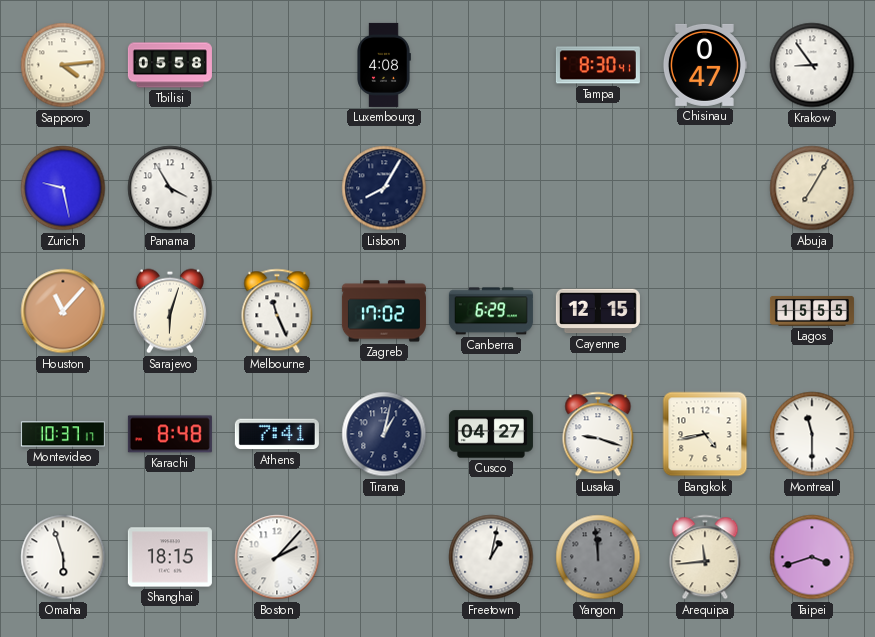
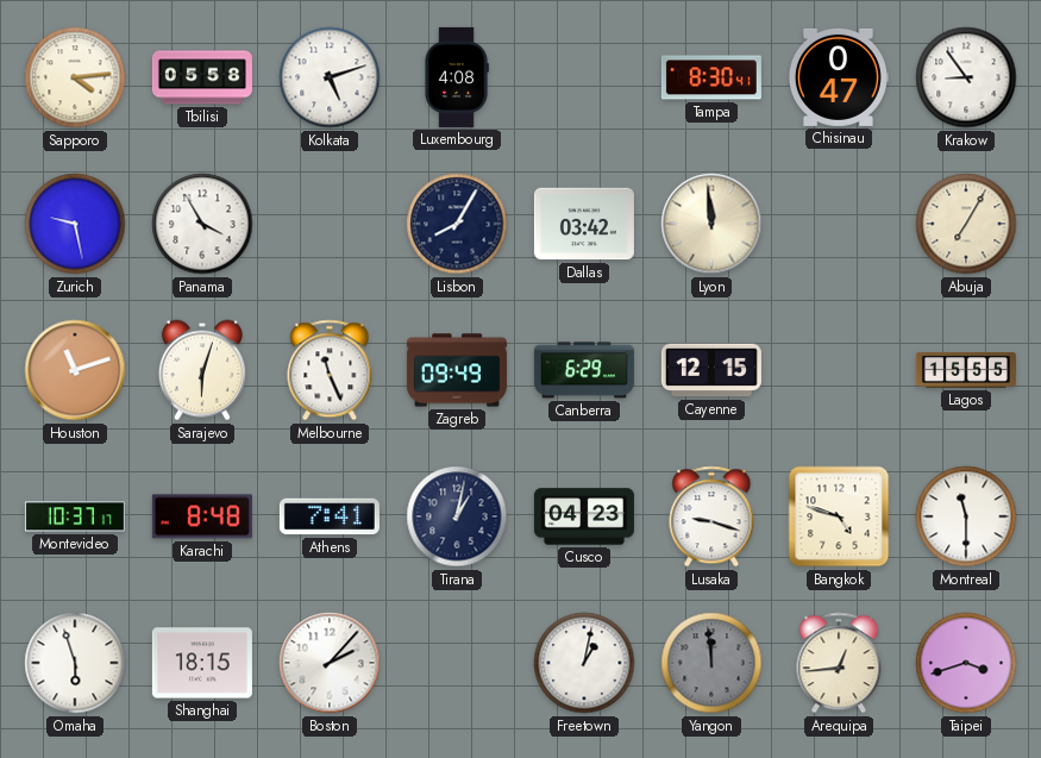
Kolkata: none -> 5:12
Dallas: none -> 03:42
Lyon: none -> 11:59
Houston: 11:07 -> 11:12
Zagreb: 17:02 -> 09:49
Cusco: 04:27 -> 04:23
Bangkok: 4:43 -> 4:48
Arequipa: 11:44 -> 12:44
